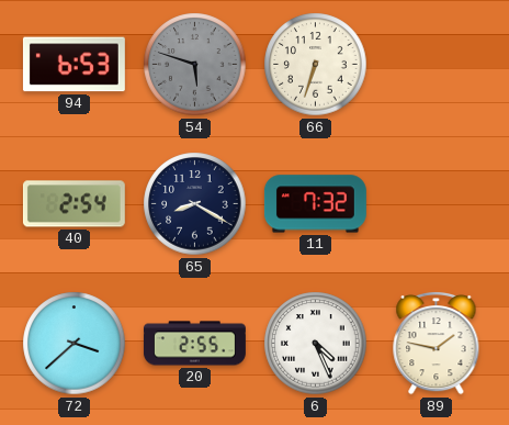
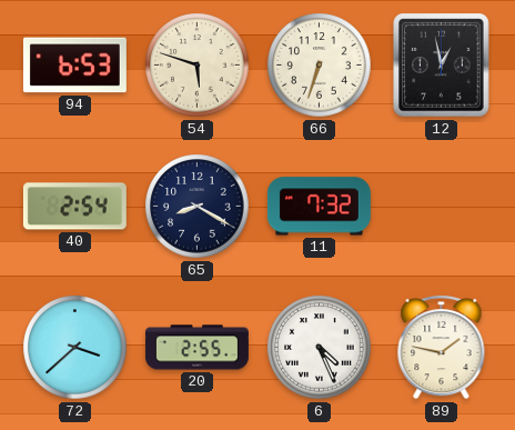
54 dial: grey -> cream
12: none -> 12:58
